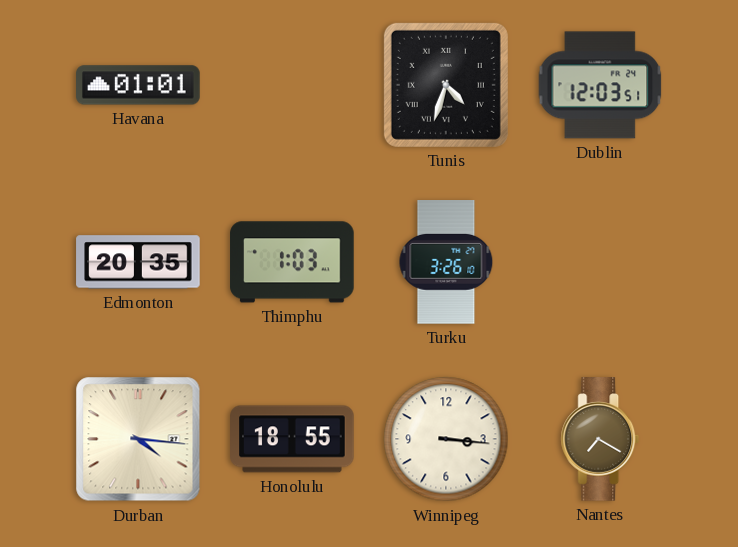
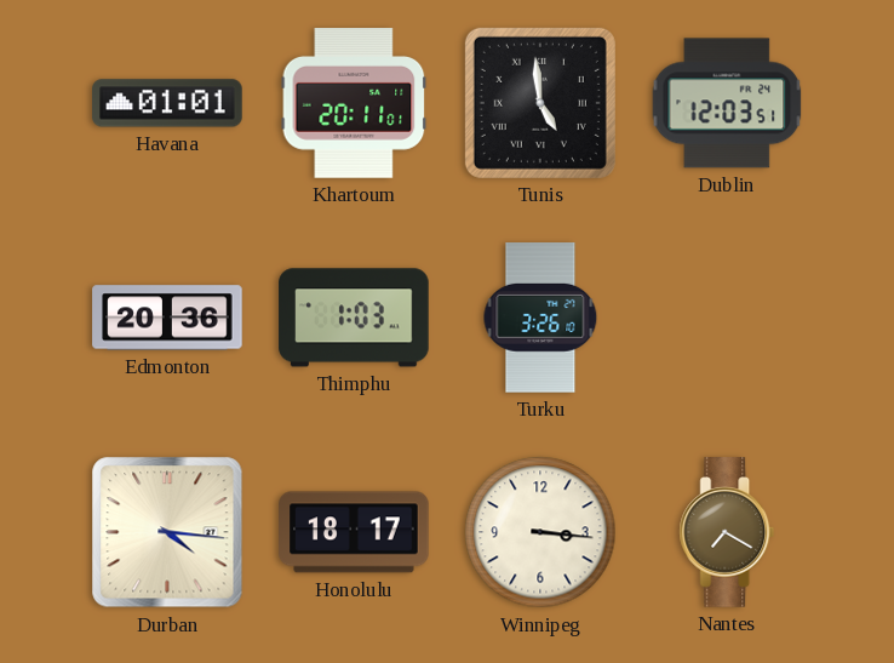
Khartoum: none -> 20:11
Tunis: 4:33 -> 4:59
Edmonton: 20:35 -> 20:36
Honolulu: 18:55 -> 18:17
